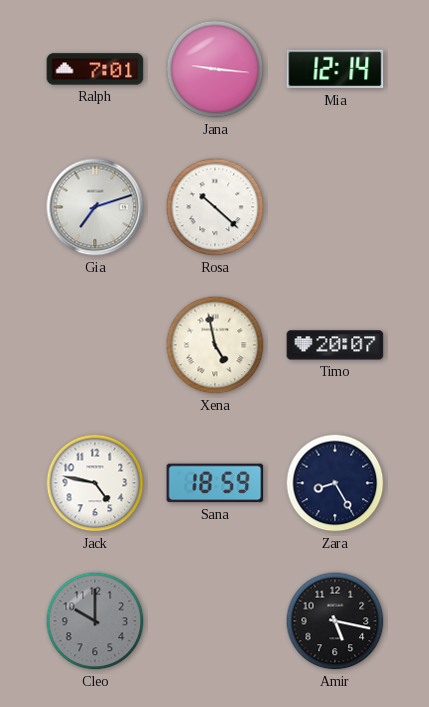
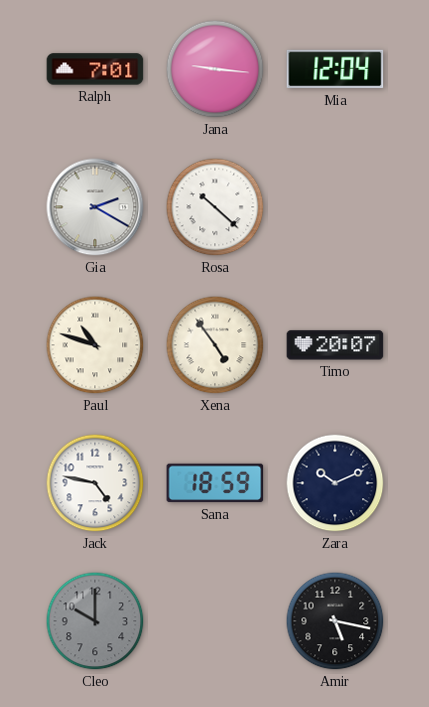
Mia: 12:14 -> 12:04
Gia: 7:12 -> 2:20
Paul: none -> 10:48
Xena: 4:58 -> 4:54
Zara: 8:25 -> 10:11
